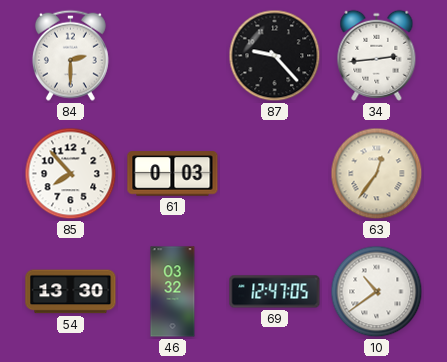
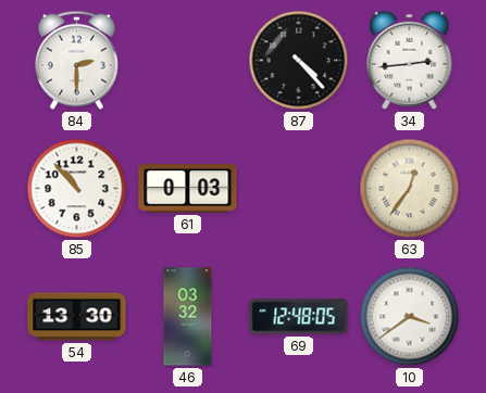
87: 9:23 -> 4:23
85: 7:53 -> 10:53
69: 12:47 -> 12:48
10: 10:39 -> 3:39
